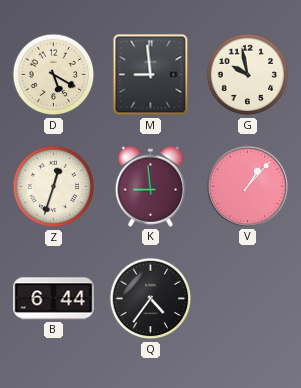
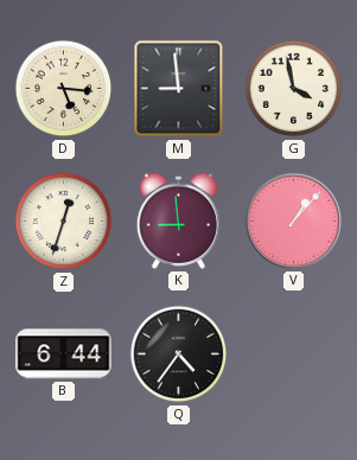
D: 5:20 -> 5:16
G: 9:58 -> 3:58
